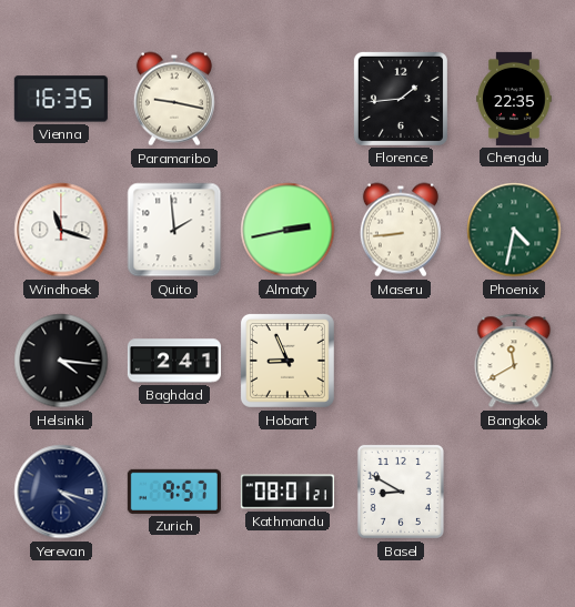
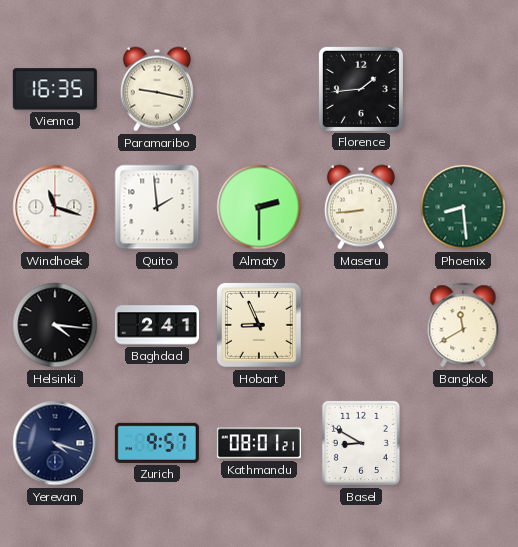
Chengdu: 22:35 -> none
Almaty: 2:43 -> 2:30
Phoenix: 4:32 -> 8:29
